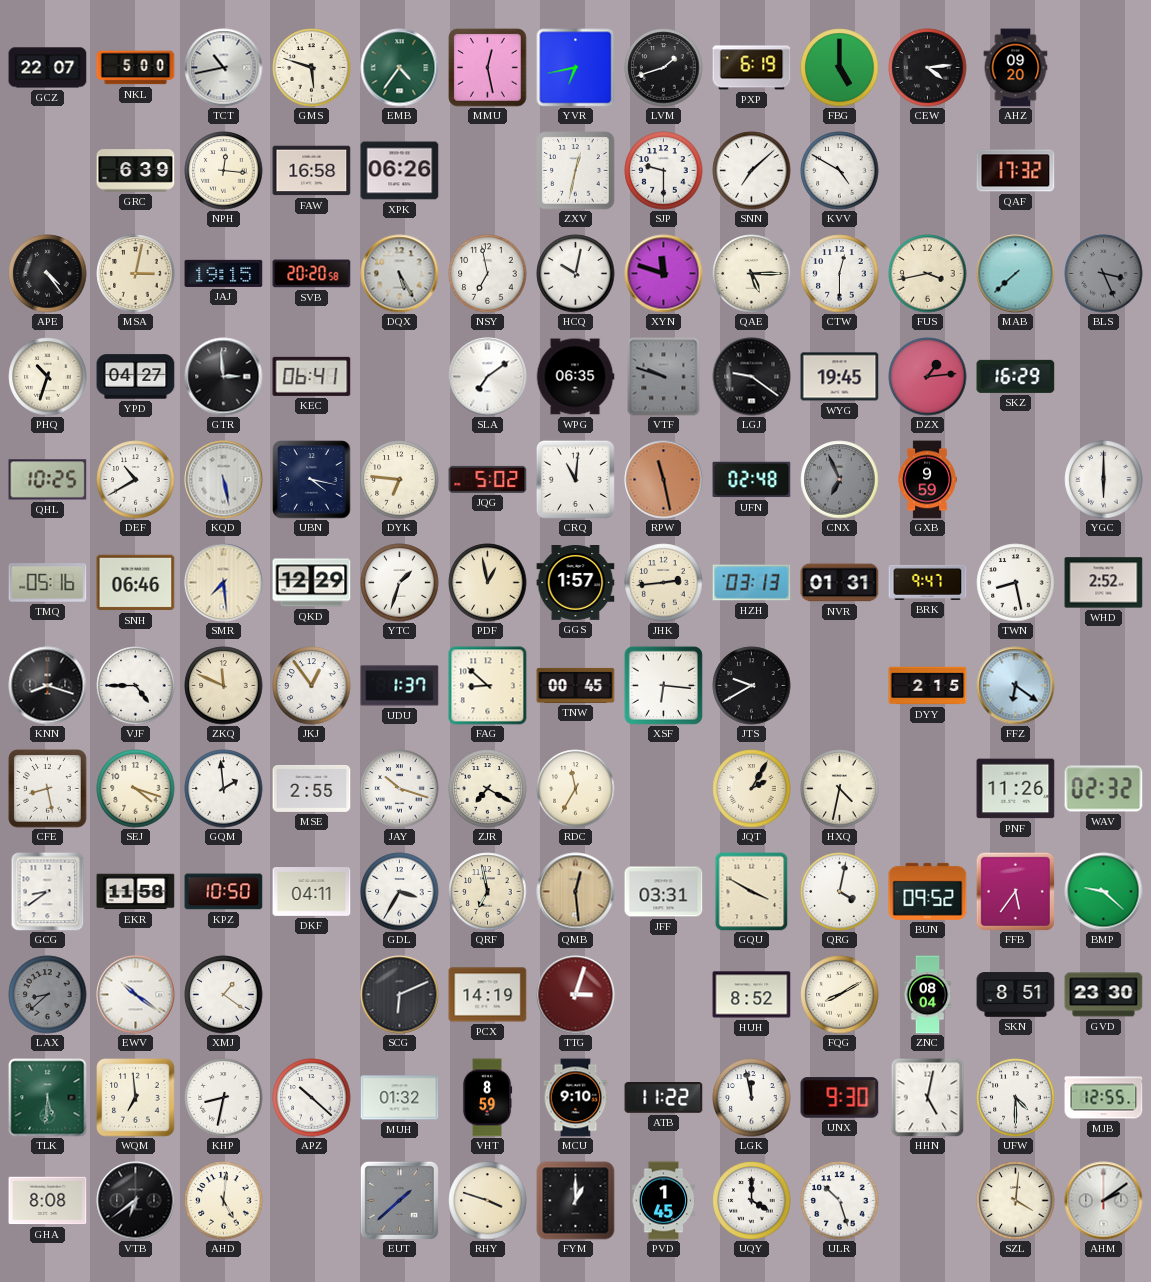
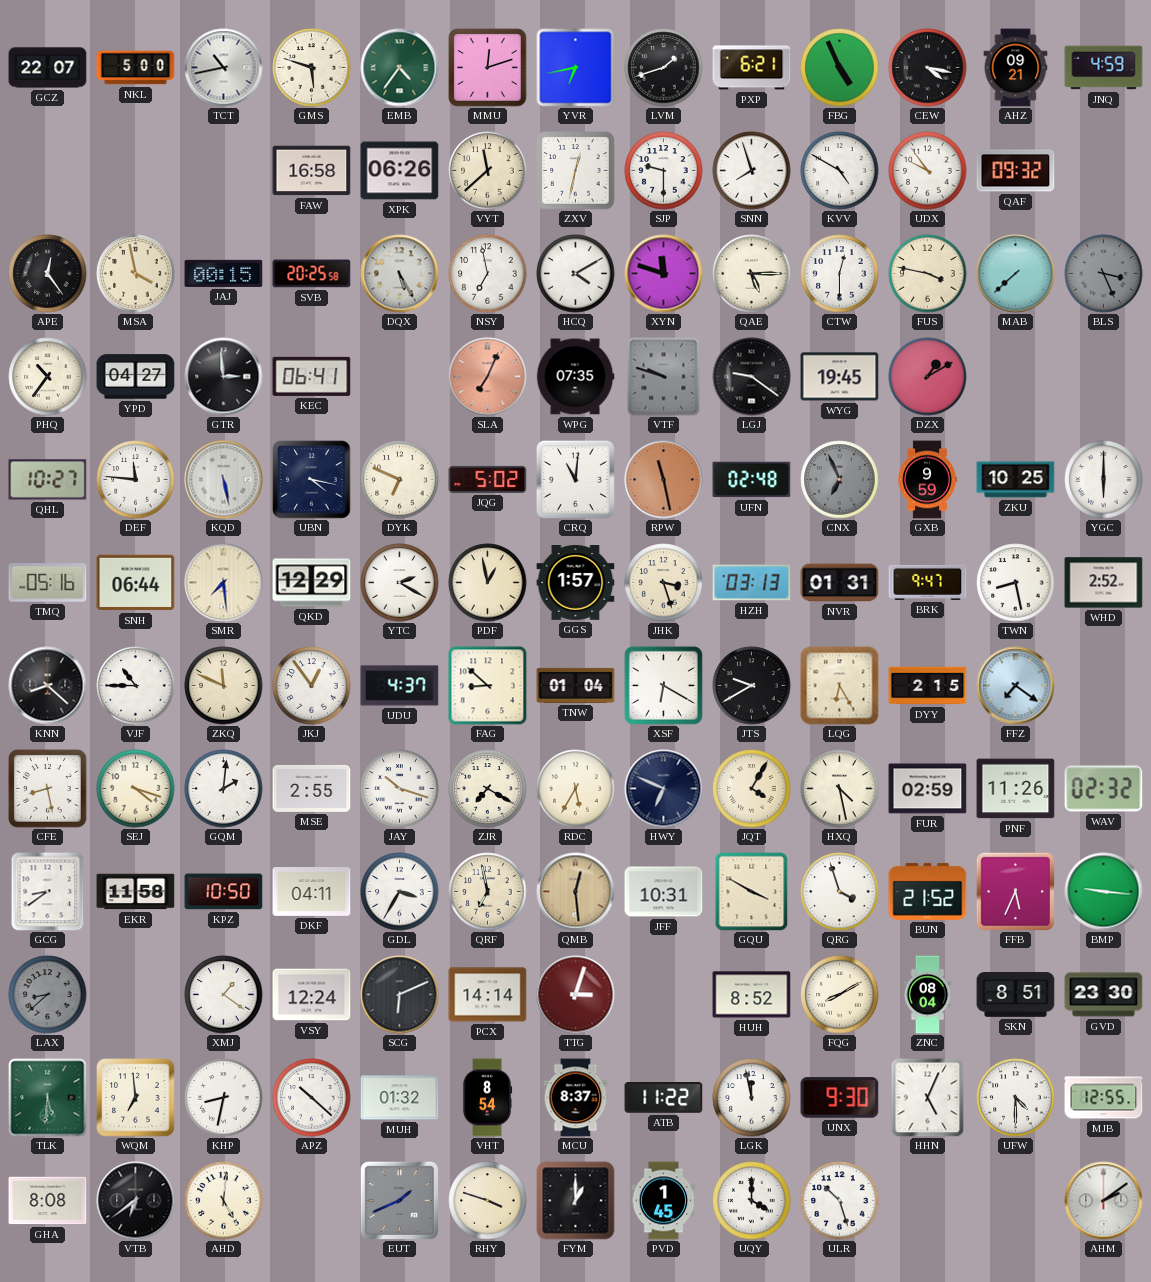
MMU: 12:28 -> 12:12
PXP: 6:19 -> 6:21
FBG: 5:00 -> 4:56
CEW: 4:14 -> 4:17
AHZ: 09:20 -> 09:21
JNQ: none -> 4:59
GRC: 6:39 -> none
NPH: 12:16 -> none
VYT: none -> 11:38
SNN: 7:08 -> 7:57
UDX: none -> 9:54
QAF: 17:32 -> 09:32
APE: 4:24 -> 12:24
MSA: 3:02 -> 3:58
JAJ: 19:15 -> 00:15
SVB: 20:20 -> 20:25
HCQ: 10:02 -> 4:10
FUS: 3:43 -> 3:47
PHQ: 10:33 -> 10:36
SLA: 7:09 -> 7:04
SLA dial: white -> salmon
WPG: 06:35 -> 07:35
DZX: 1:14 -> 1:10
SKZ: 16:29 -> none
QHL: 10:25 -> 10:27
DEF: 10:40 -> 11:46
DYK: 6:46 -> 6:49
ZKU: none -> 10:25
SNH: 06:46 -> 06:44
YTC: 1:33 -> 2:20
JHK: 2:44 -> 3:27
KNN: 8:18 -> 8:22
VJF: 4:45 -> 10:45
UDU: 1:37 -> 4:37
TNW: 00:45 -> 01:04
XSF: 6:16 -> 6:20
LQG: none -> 6:25
FFZ: 6:21 -> 7:21
GQM: 1:59 -> 2:01
RDC: 11:35 -> 5:35
HWY: none -> 6:49
JQT: 2:05 -> 4:05
HXQ: 4:32 -> 4:28
FUR: none -> 02:59
JFF: 03:31 -> 10:31
QRG: 4:02 -> 3:57
BUN: 09:52 -> 21:52
FFB: 5:36 -> 5:34
BMP: 9:22 -> 9:16
EWV: 10:21 -> none
VSY: none -> 12:24
PCX: 14:19 -> 14:14
VHT: 8:59 -> 8:54
MCU: 9:10 -> 8:37
HHN: 5:02 -> 5:04
EUT: 1:38 -> 1:41
SZL: 4:01 -> none
